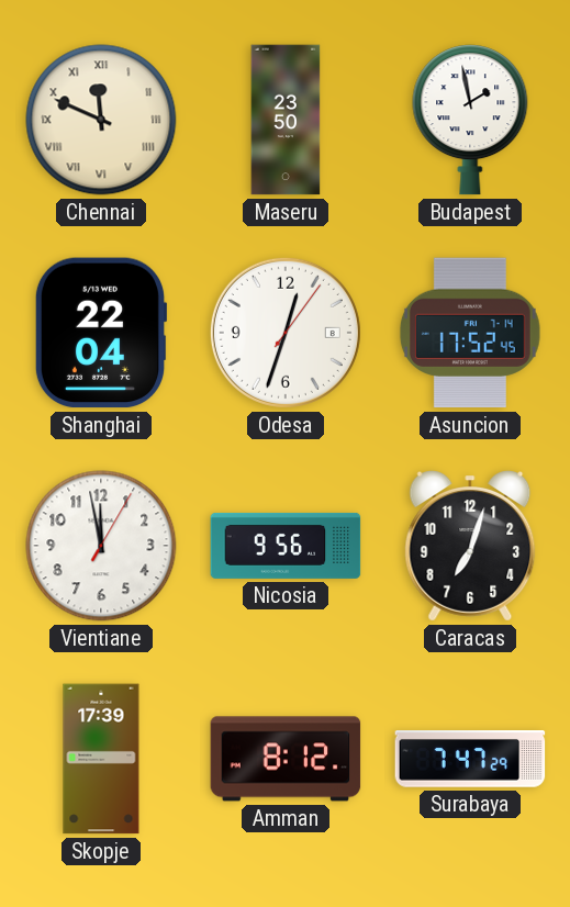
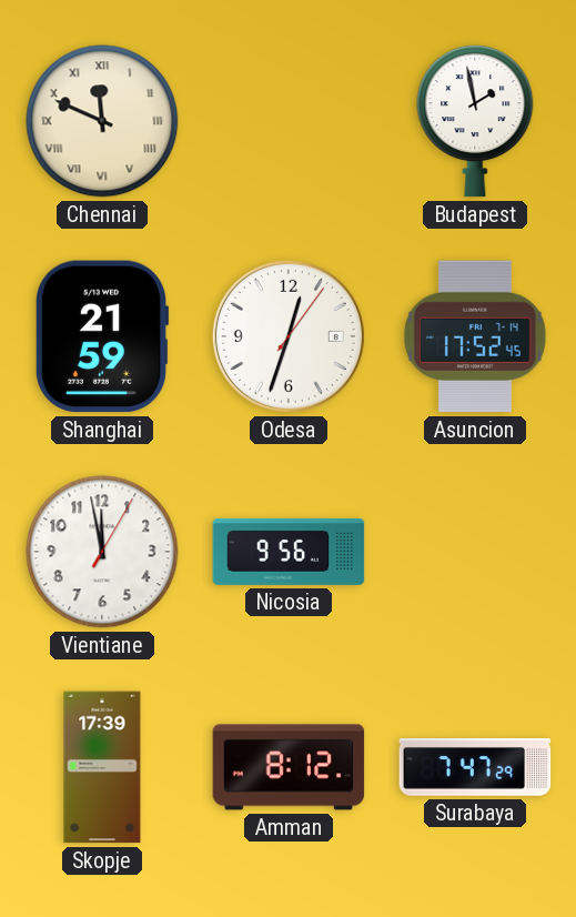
Maseru: 23:50 -> none
Shanghai: 22:04 -> 21:59
Caracas: 7:03 -> none
